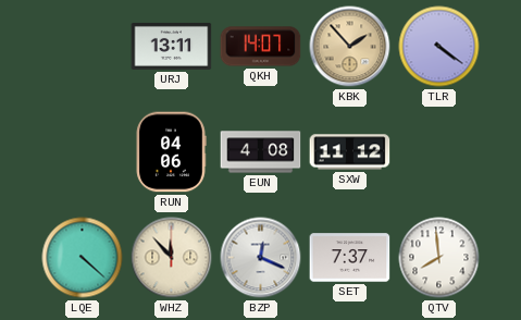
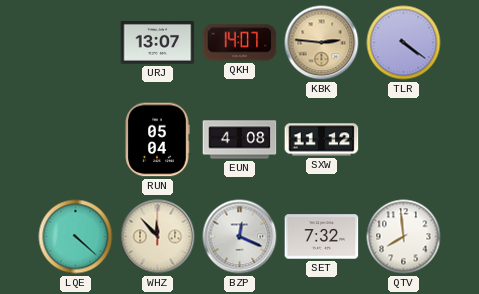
URJ: 13:11 -> 13:07
KBK: 1:53 -> 2:46
RUN: 04:06 -> 05:04
SET: 7:37 -> 7:32
